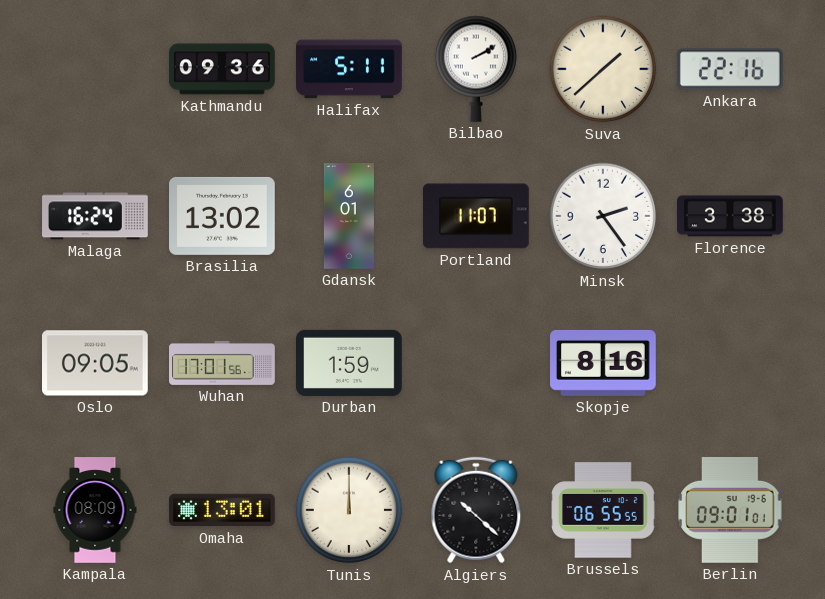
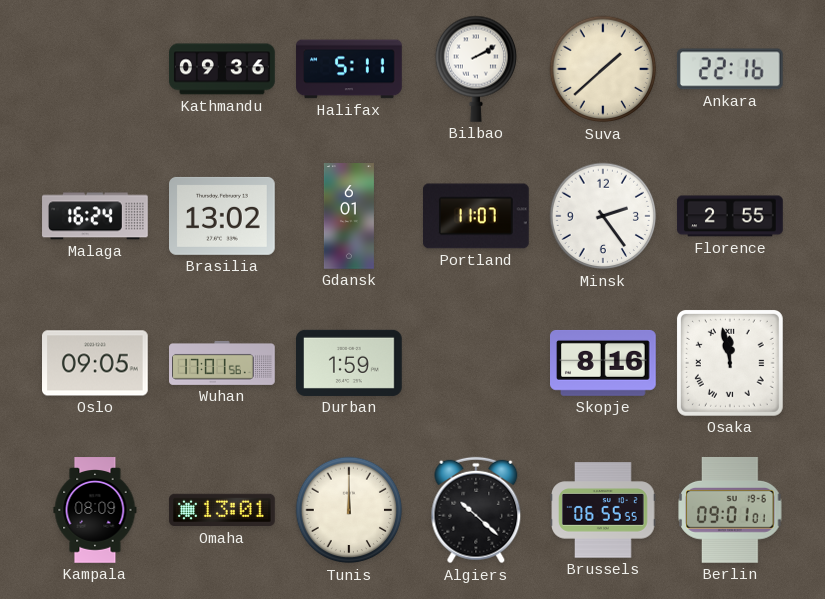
Florence: 3:38 -> 2:55
Osaka: none -> 11:58
